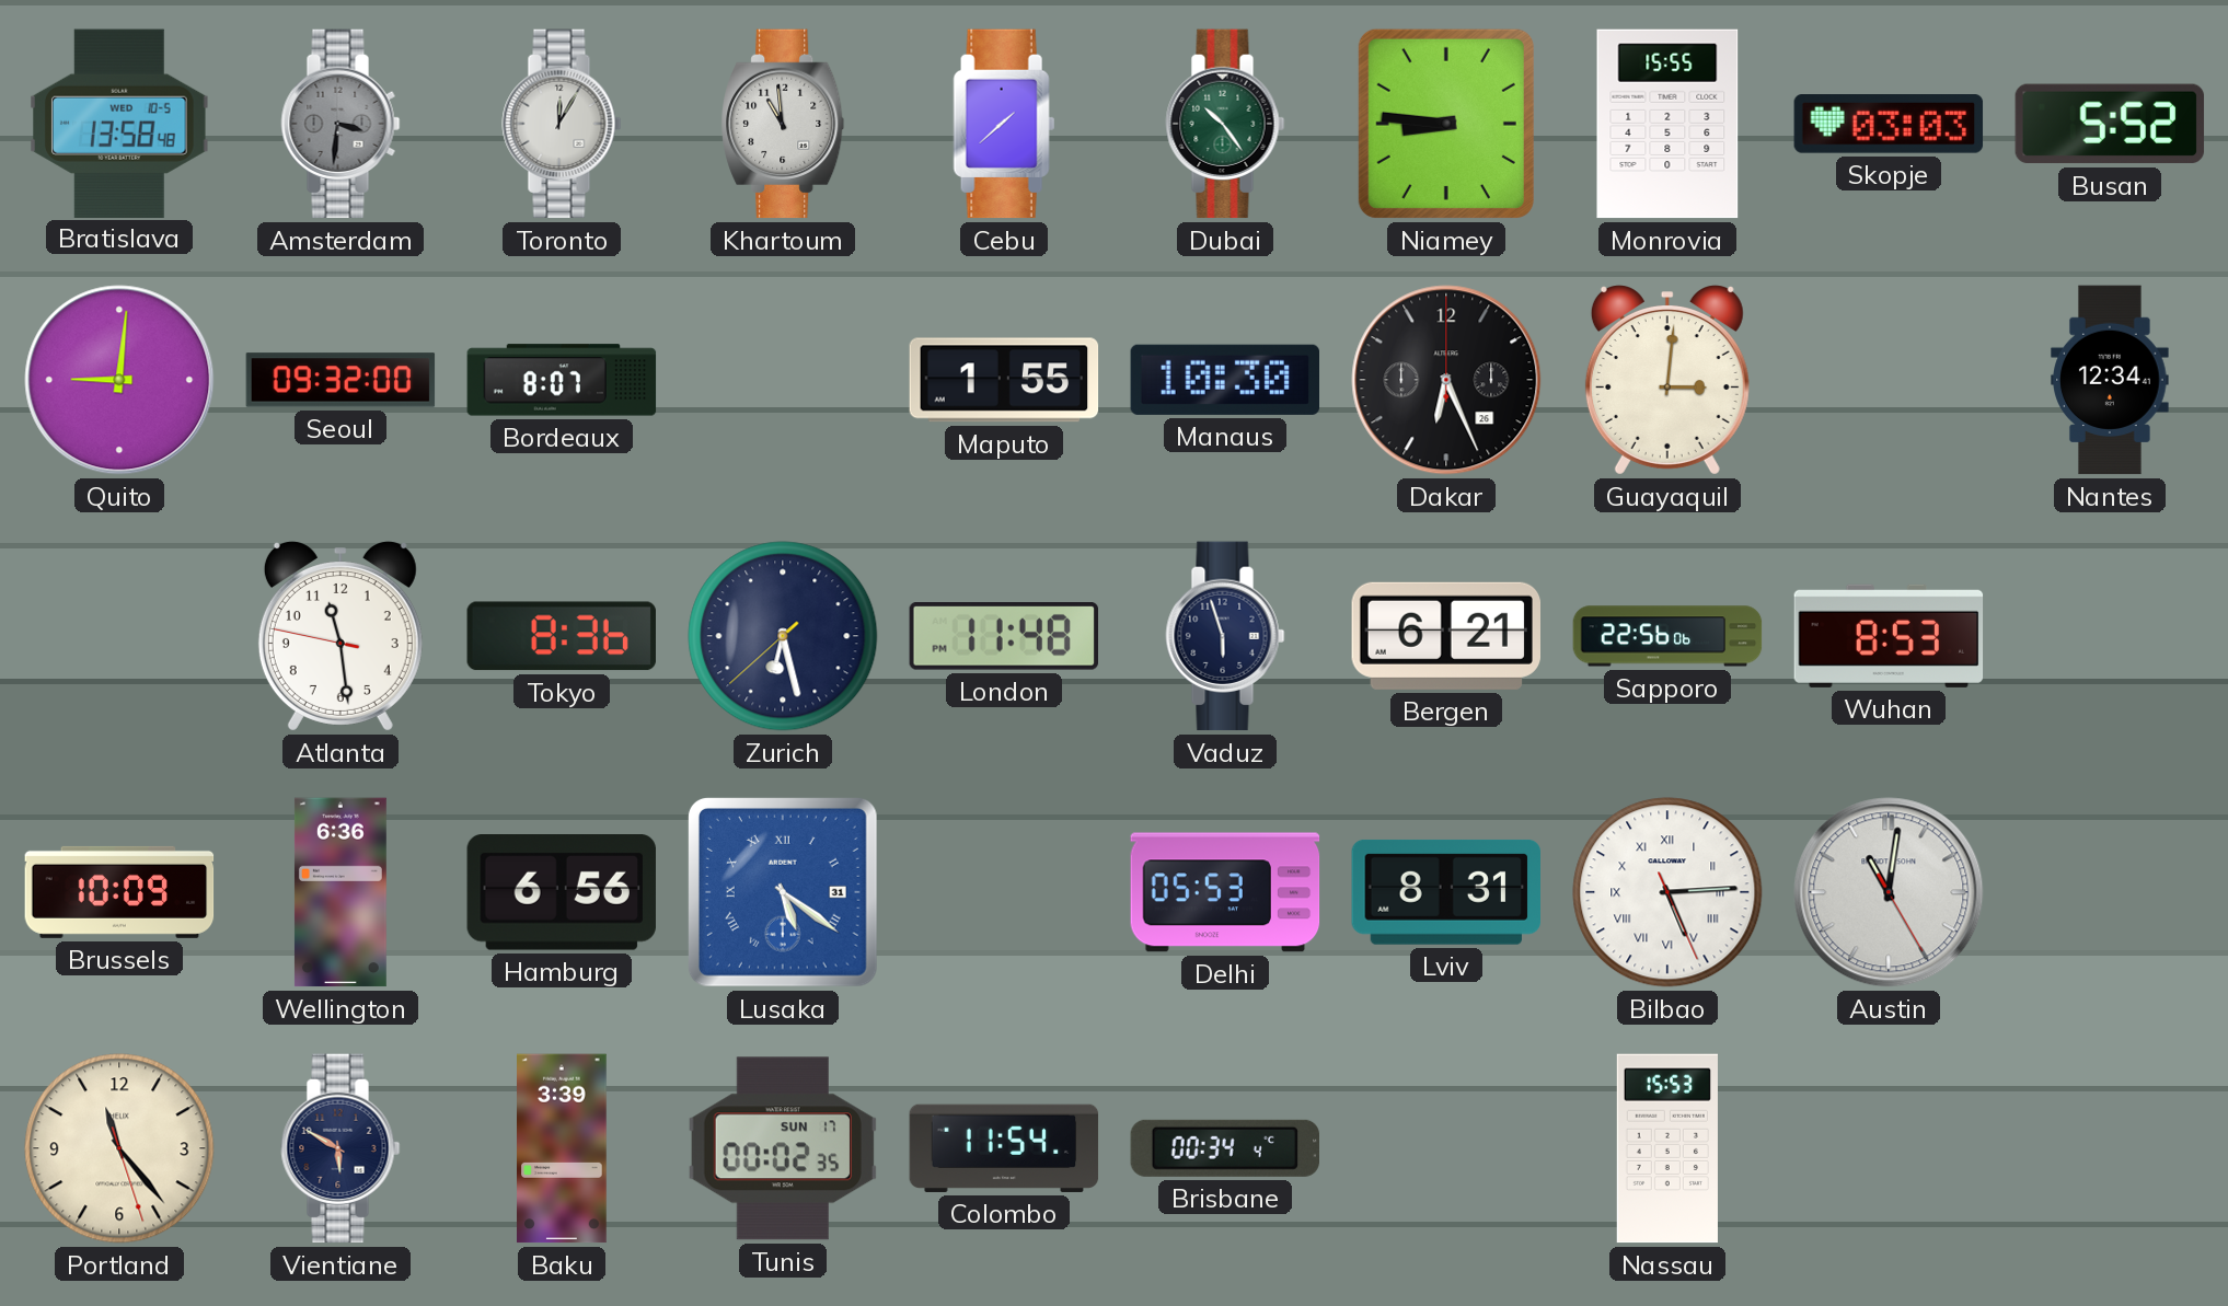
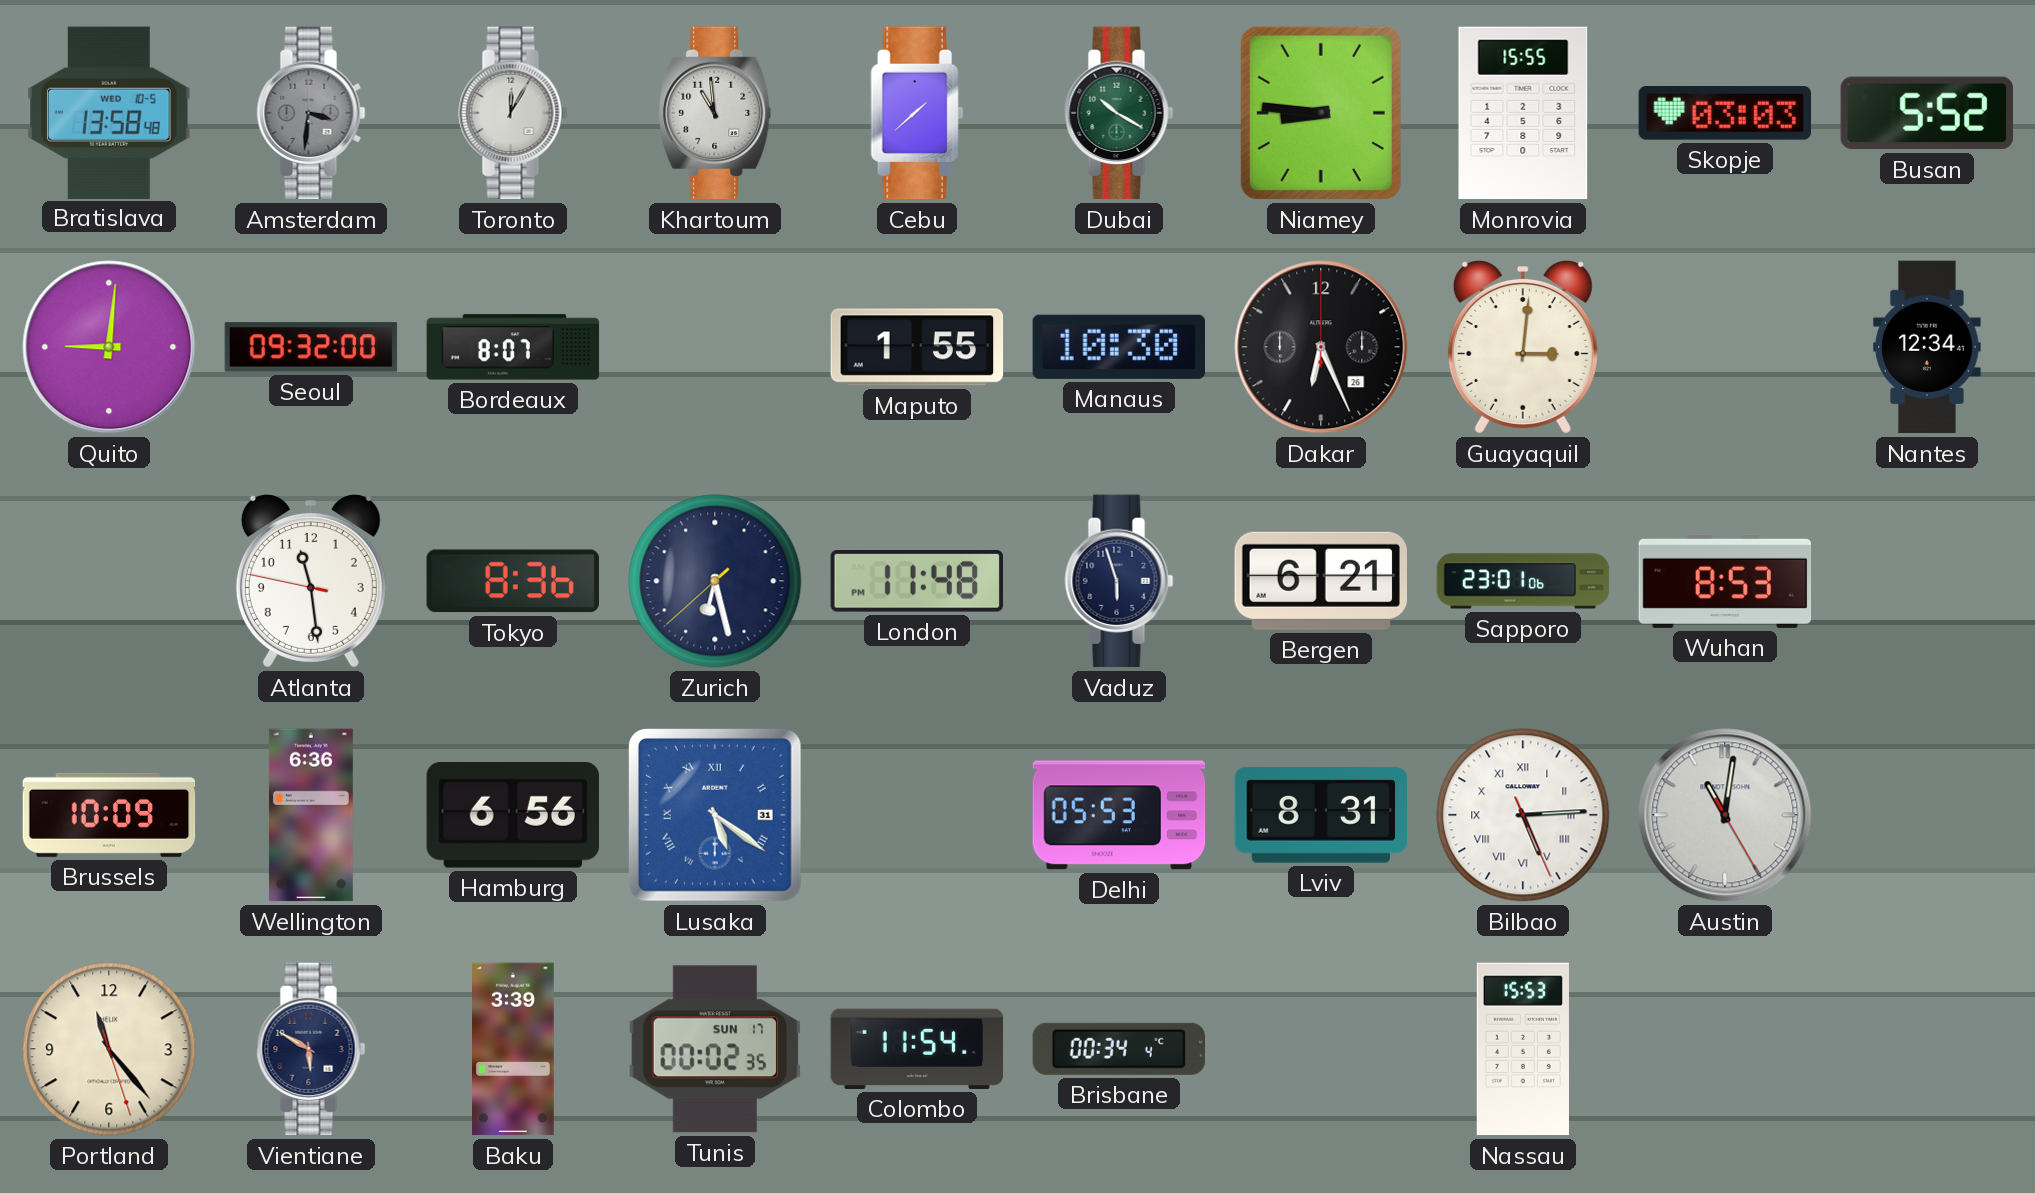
Dubai: 10:24 -> 10:20
Sapporo: 22:56 -> 23:01
